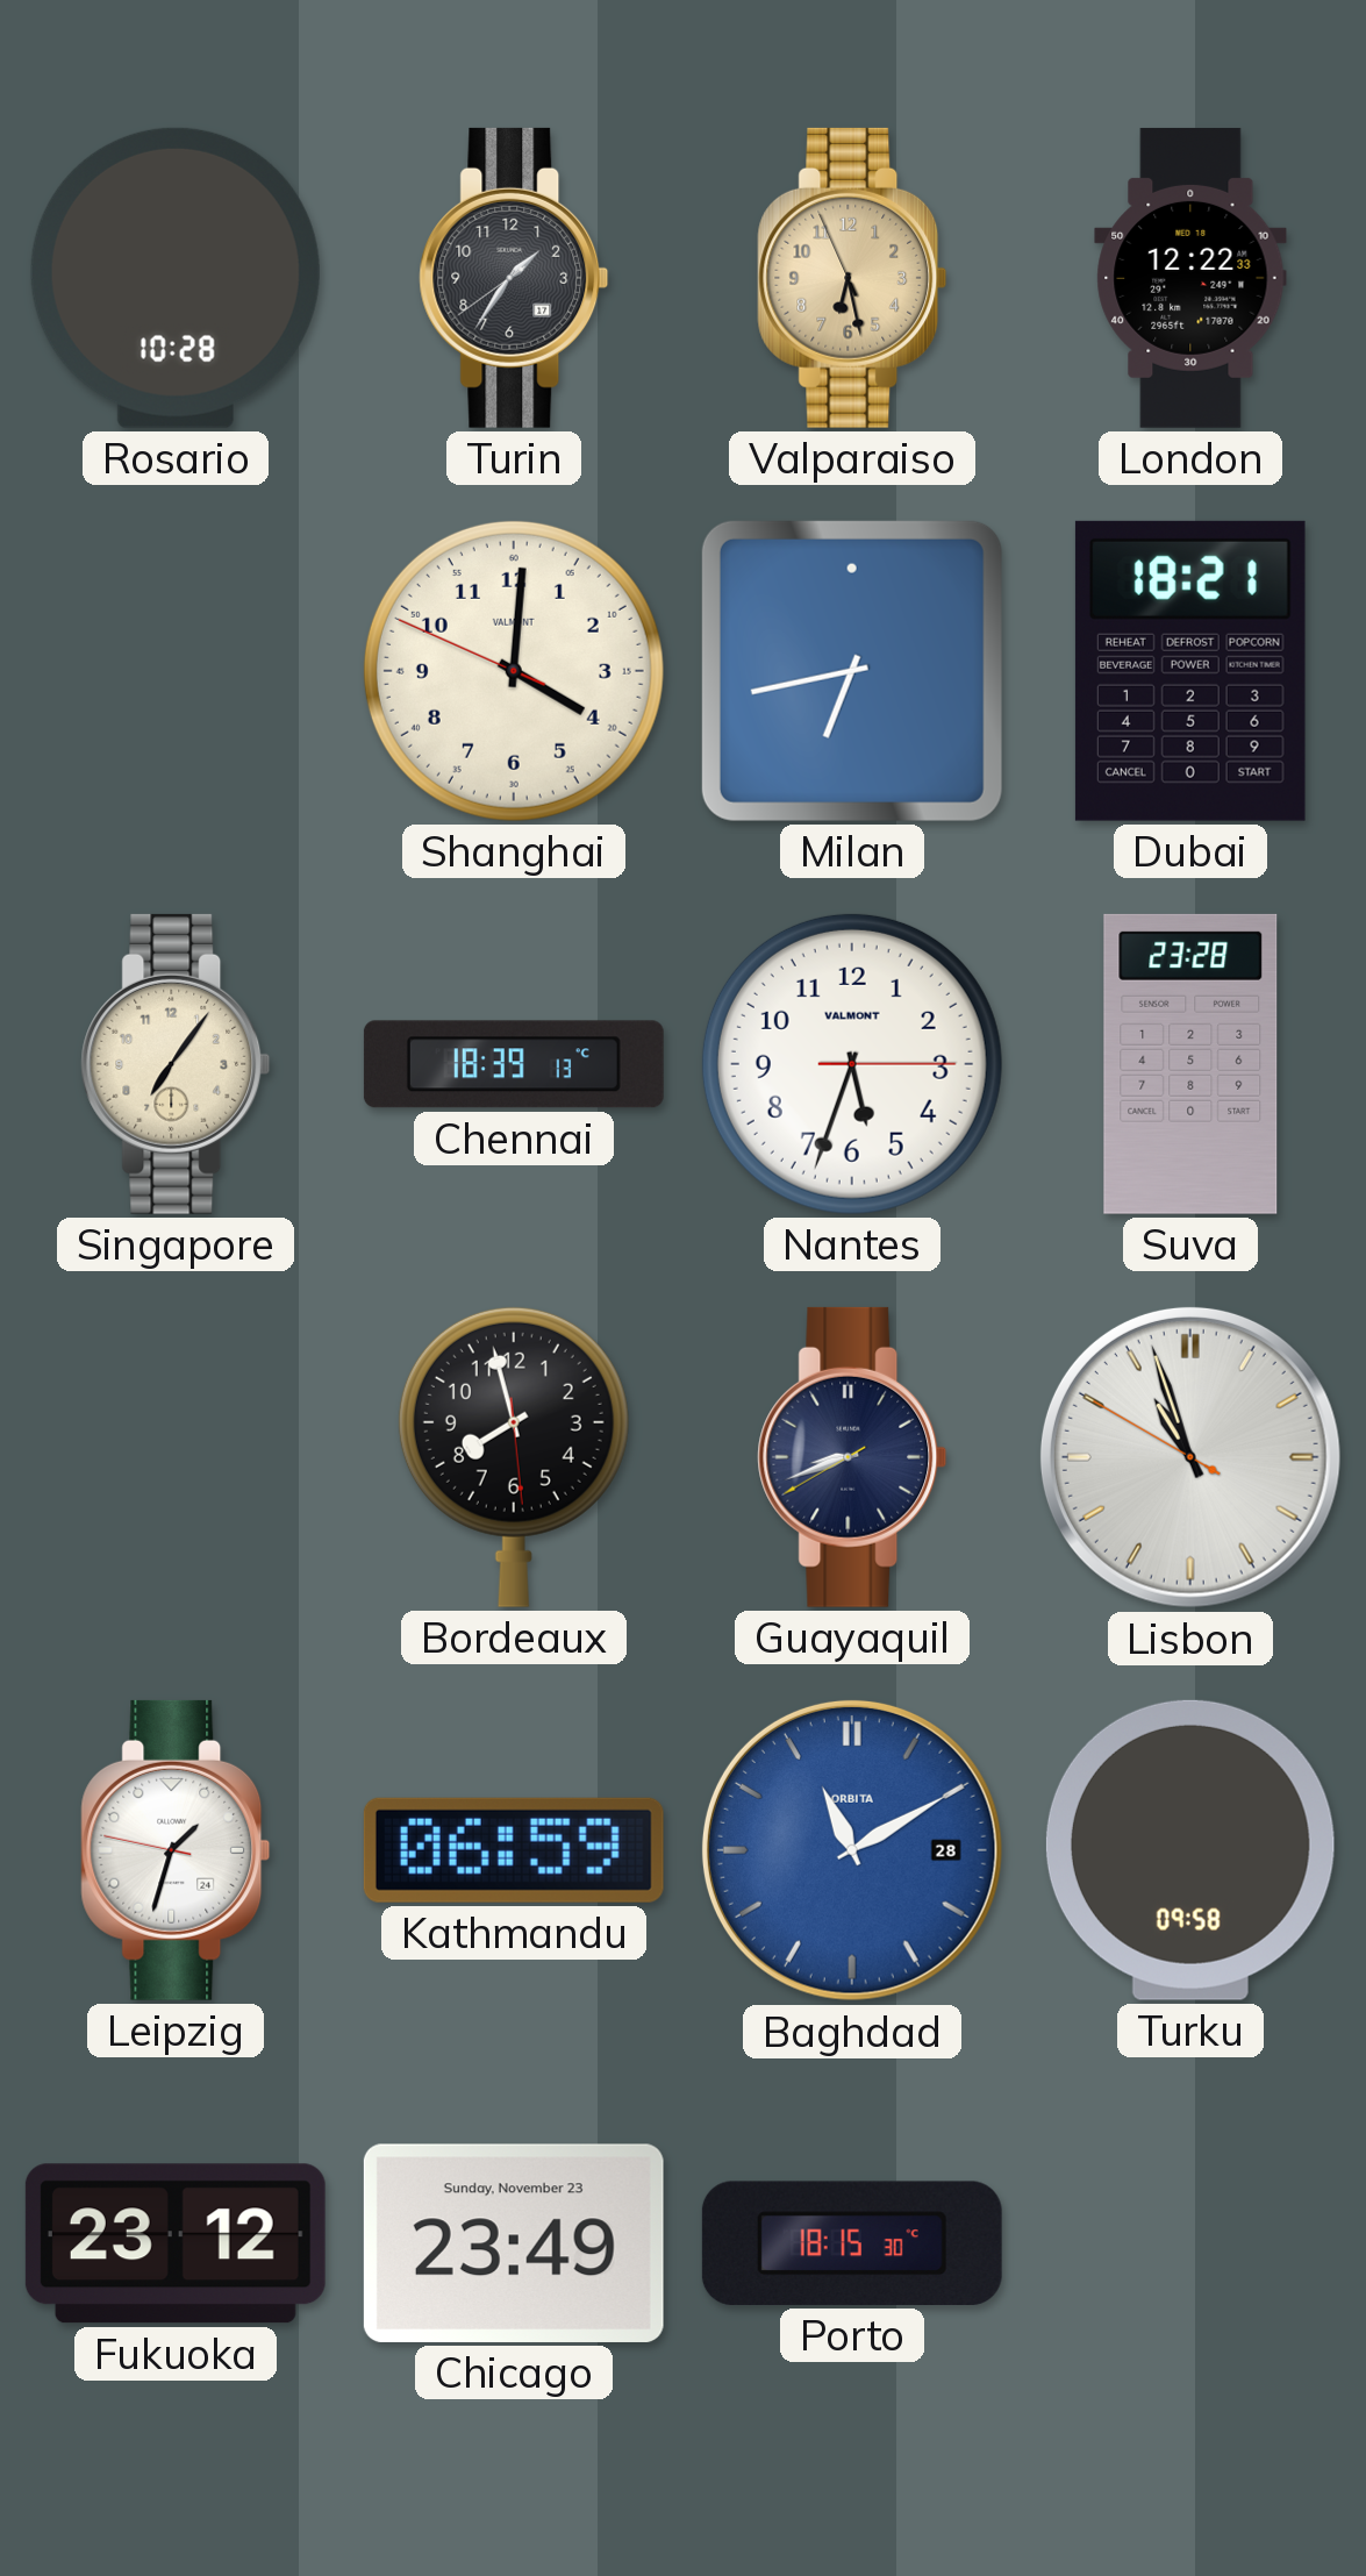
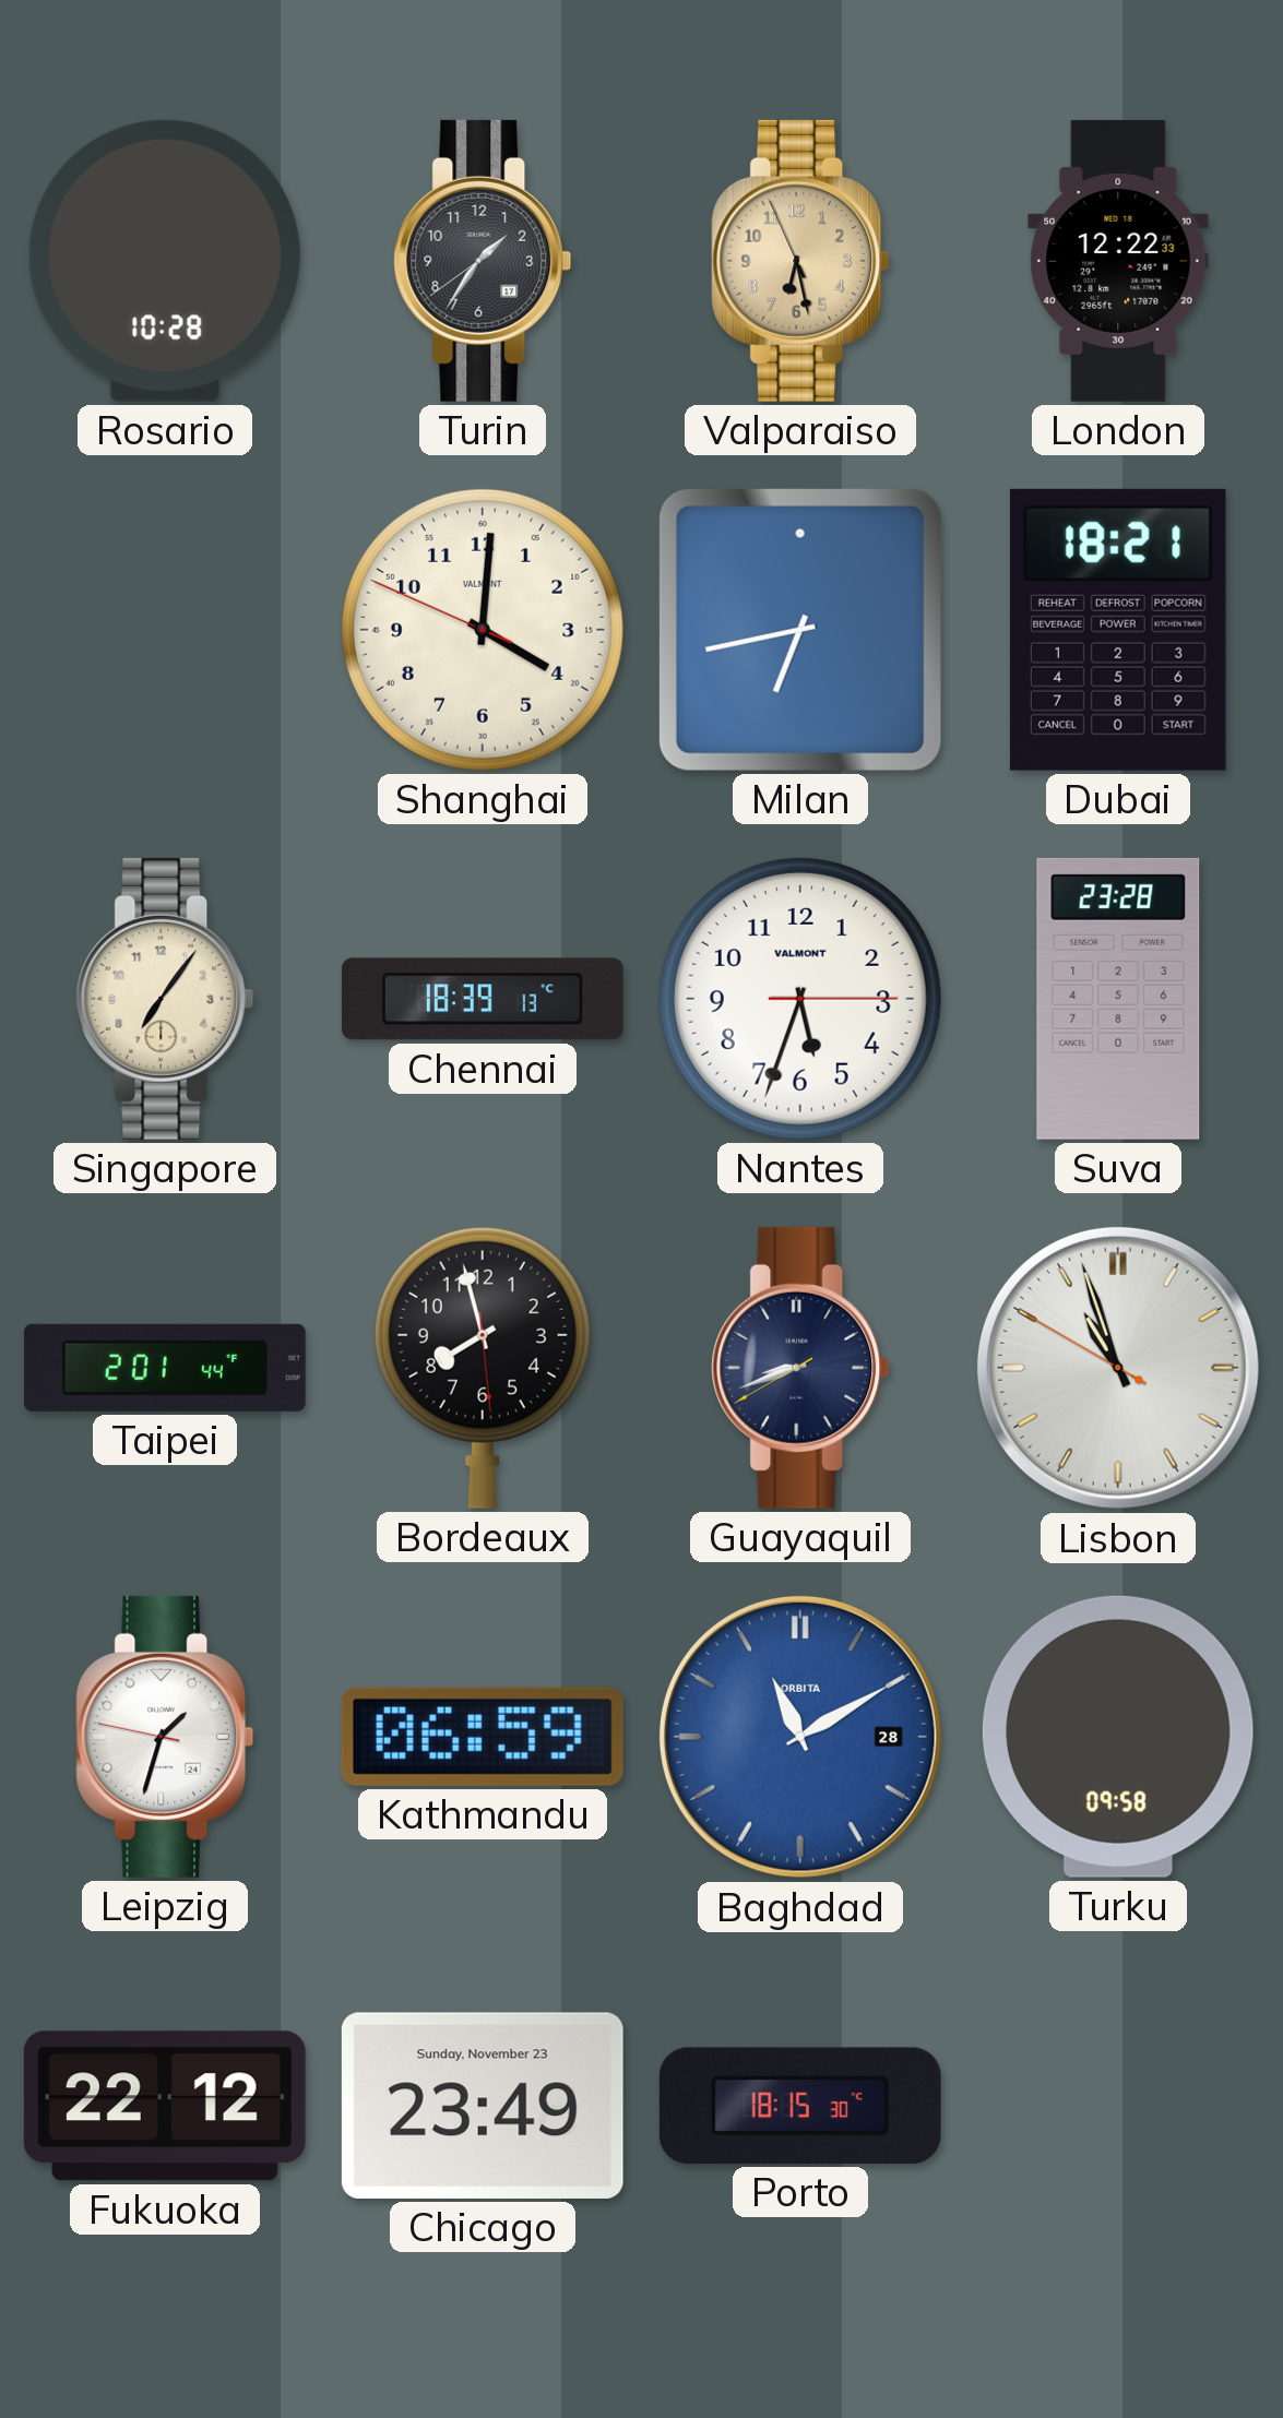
Taipei: none -> 2:01
Fukuoka: 23:12 -> 22:12
